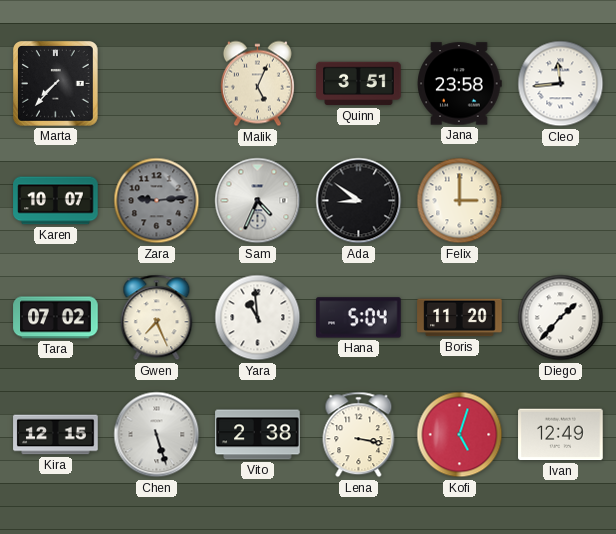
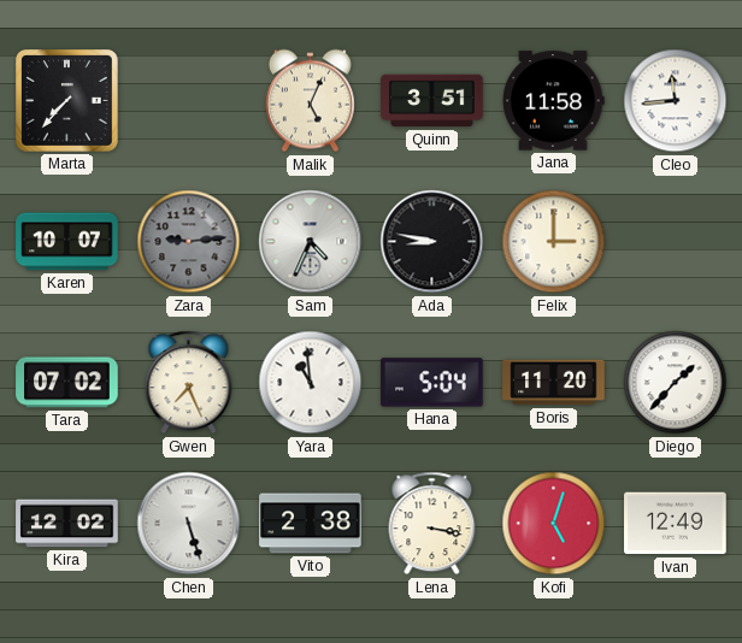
Jana: 23:58 -> 11:58
Ada: 8:51 -> 8:47
Kira: 12:15 -> 12:02
